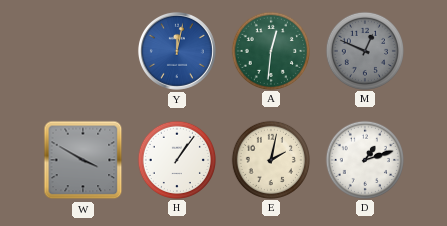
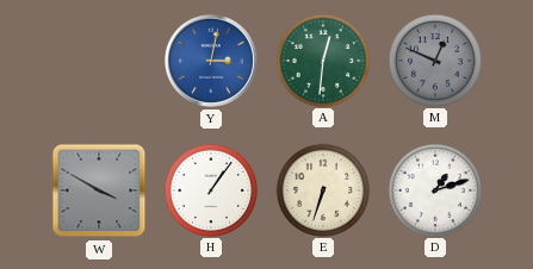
Y: 12:02 -> 3:02
E: 2:02 -> 6:33
